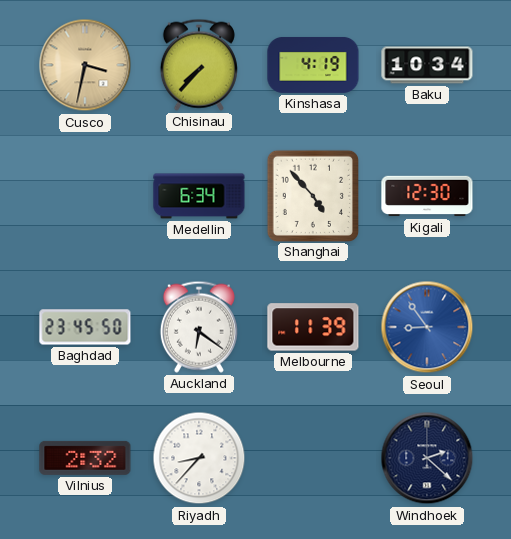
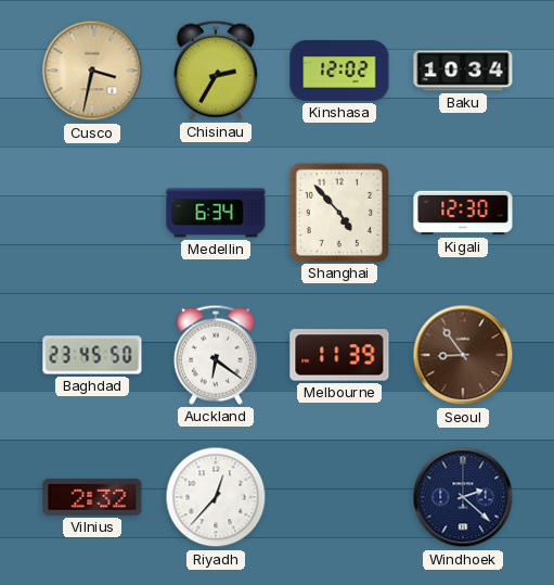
Chisinau: 7:37 -> 2:35
Kinshasa: 4:19 -> 12:02
Seoul dial: blue -> brown
Riyadh: 8:37 -> 12:37
